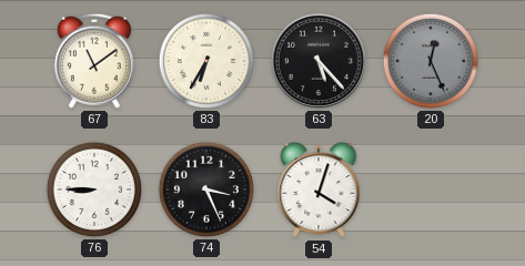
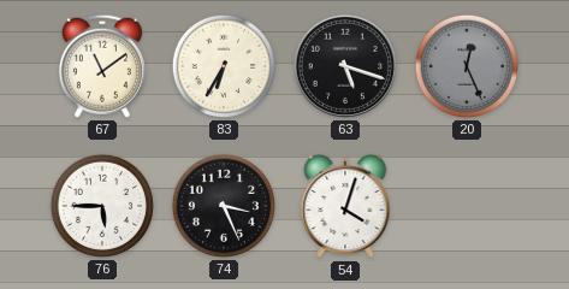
63: 5:23 -> 5:18
76: 8:45 -> 5:45
